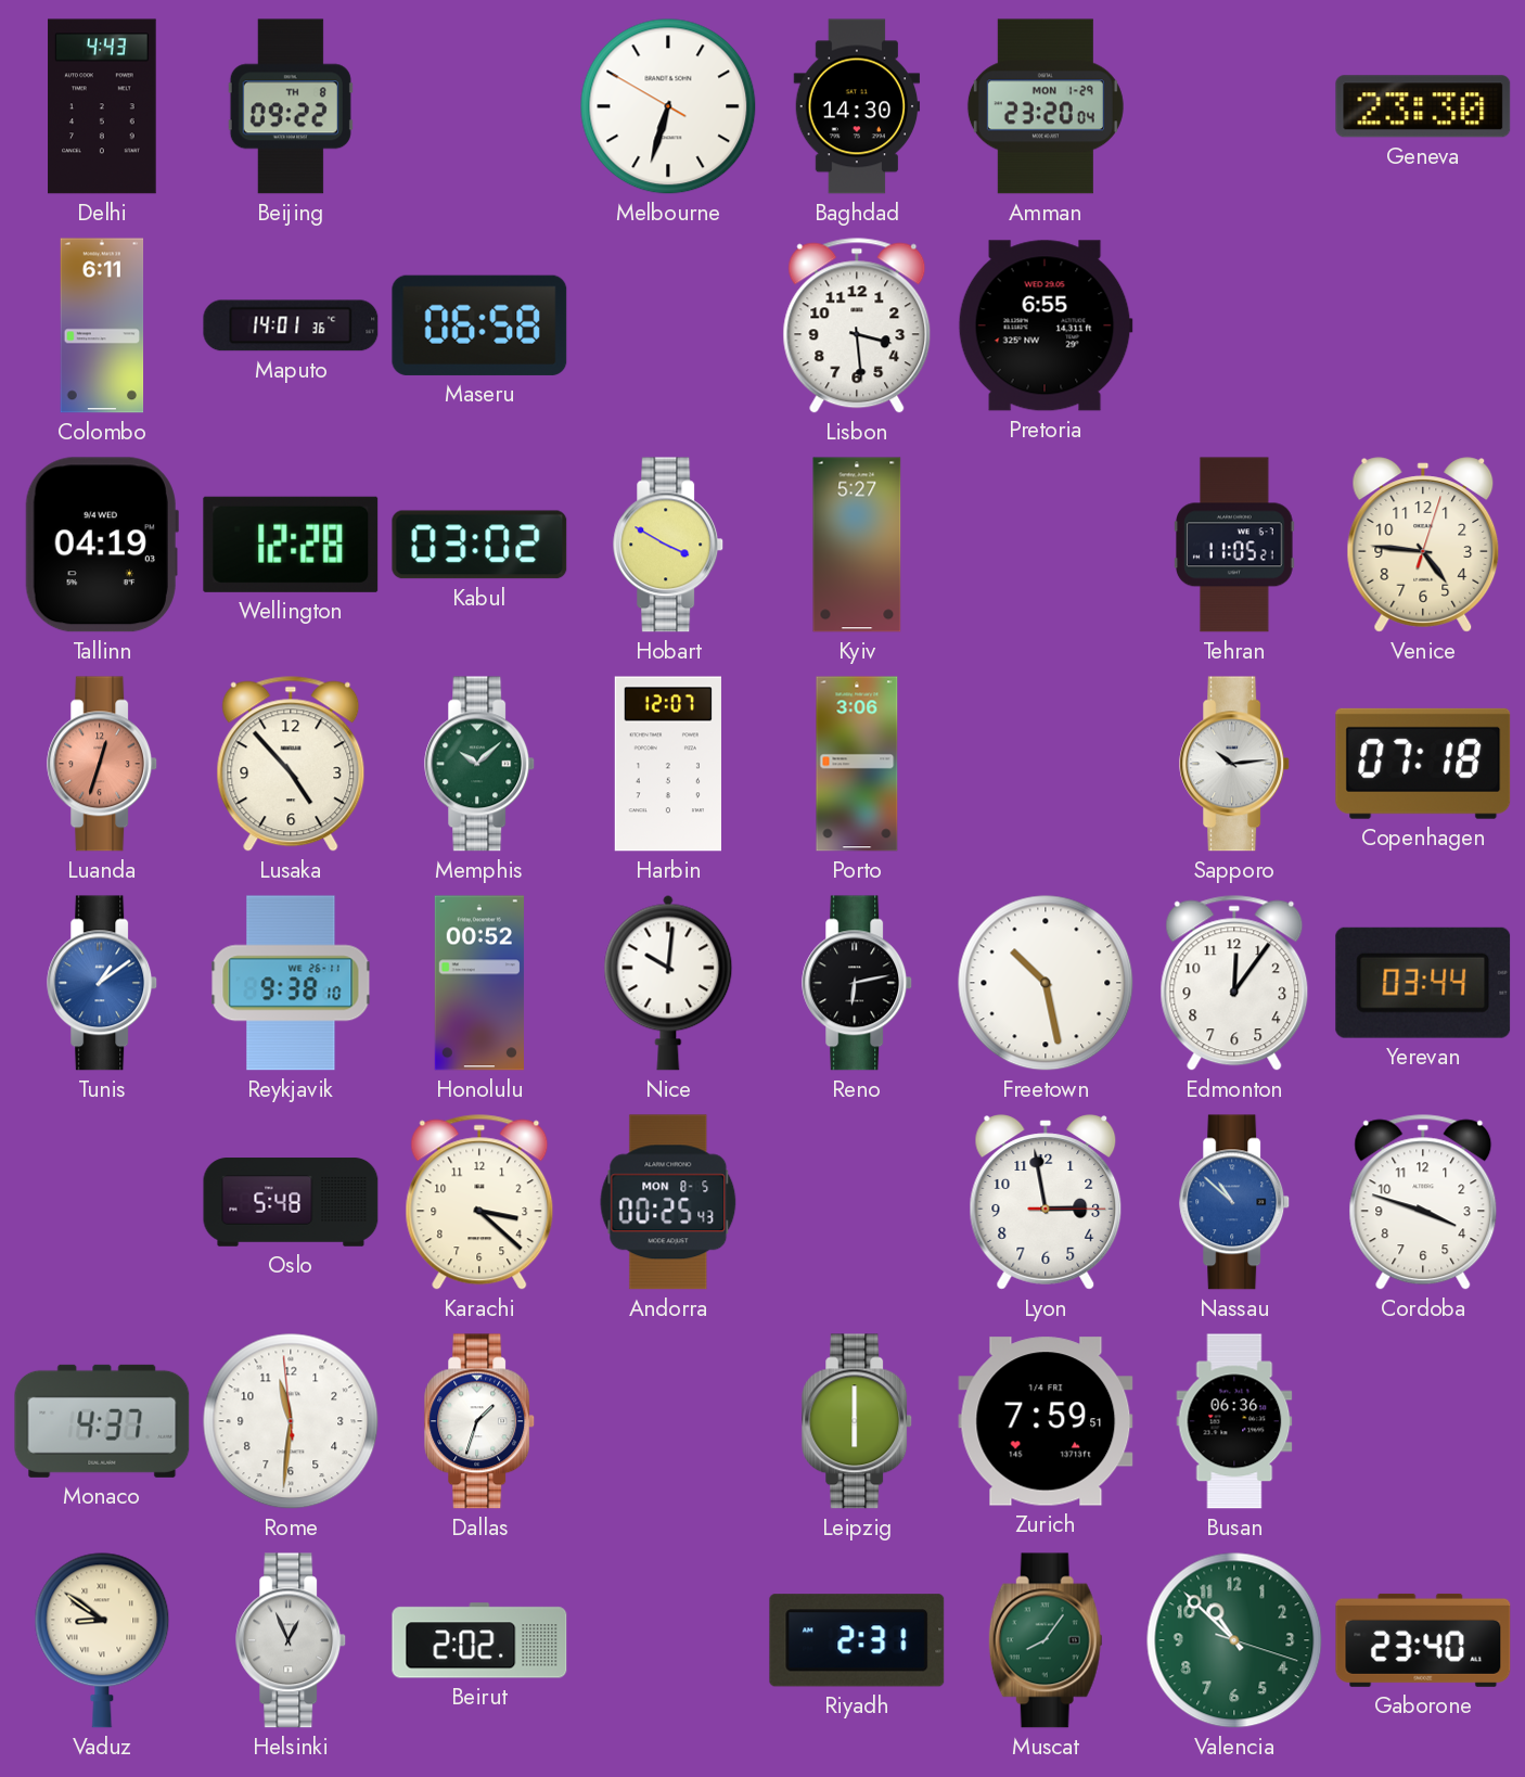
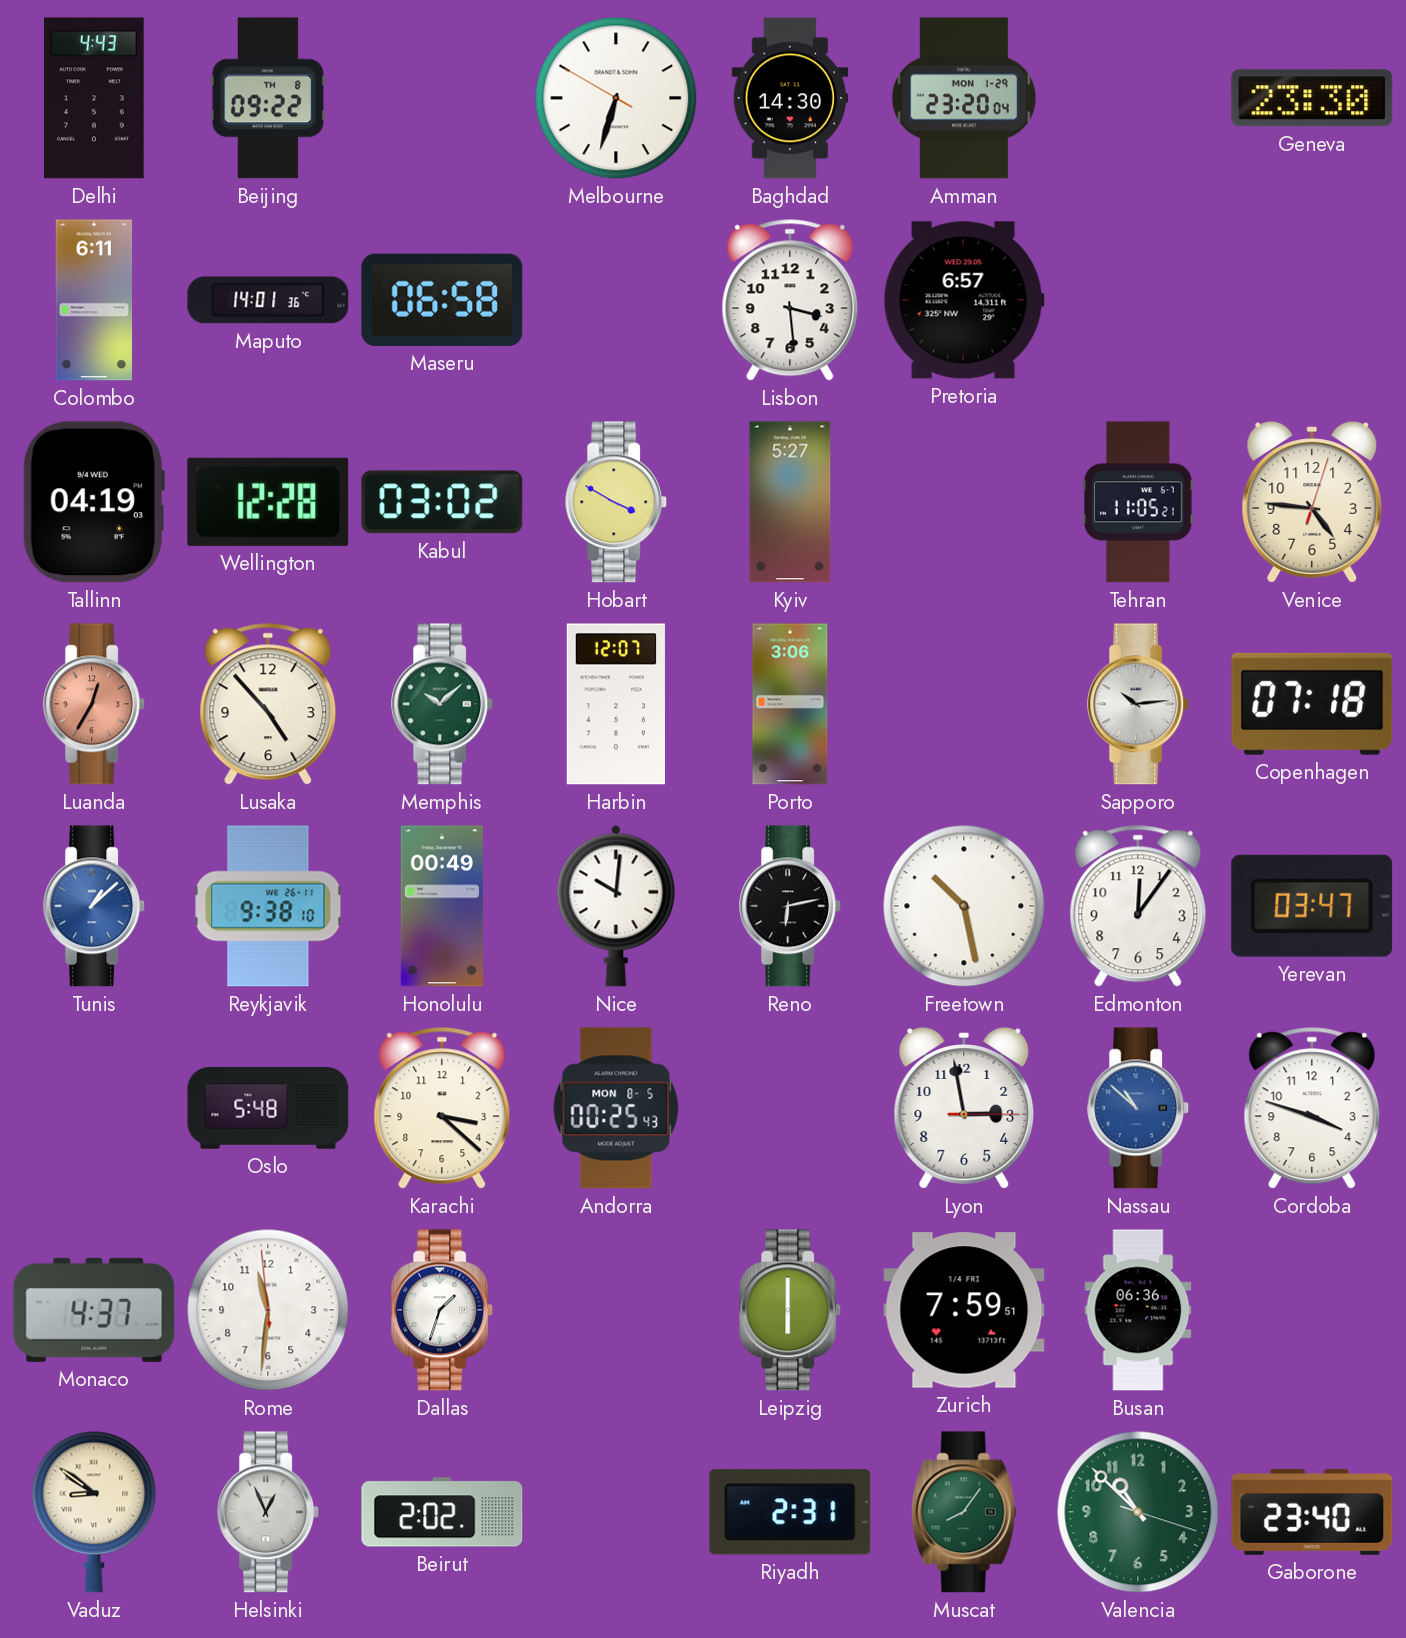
Pretoria: 6:55 -> 6:57
Luanda: 12:33 -> 12:35
Tunis: 1:09 -> 1:08
Honolulu: 00:52 -> 00:49
Yerevan: 03:44 -> 03:47
